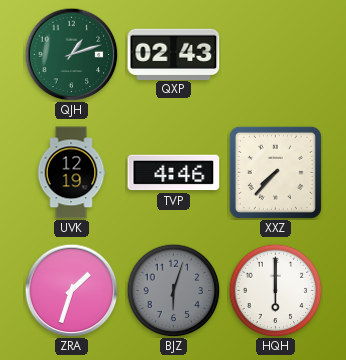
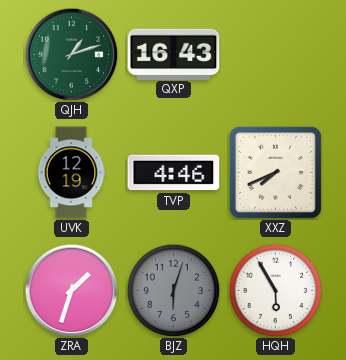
QXP: 02:43 -> 16:43
XXZ: 7:37 -> 7:41
HQH: 6:00 -> 5:55
